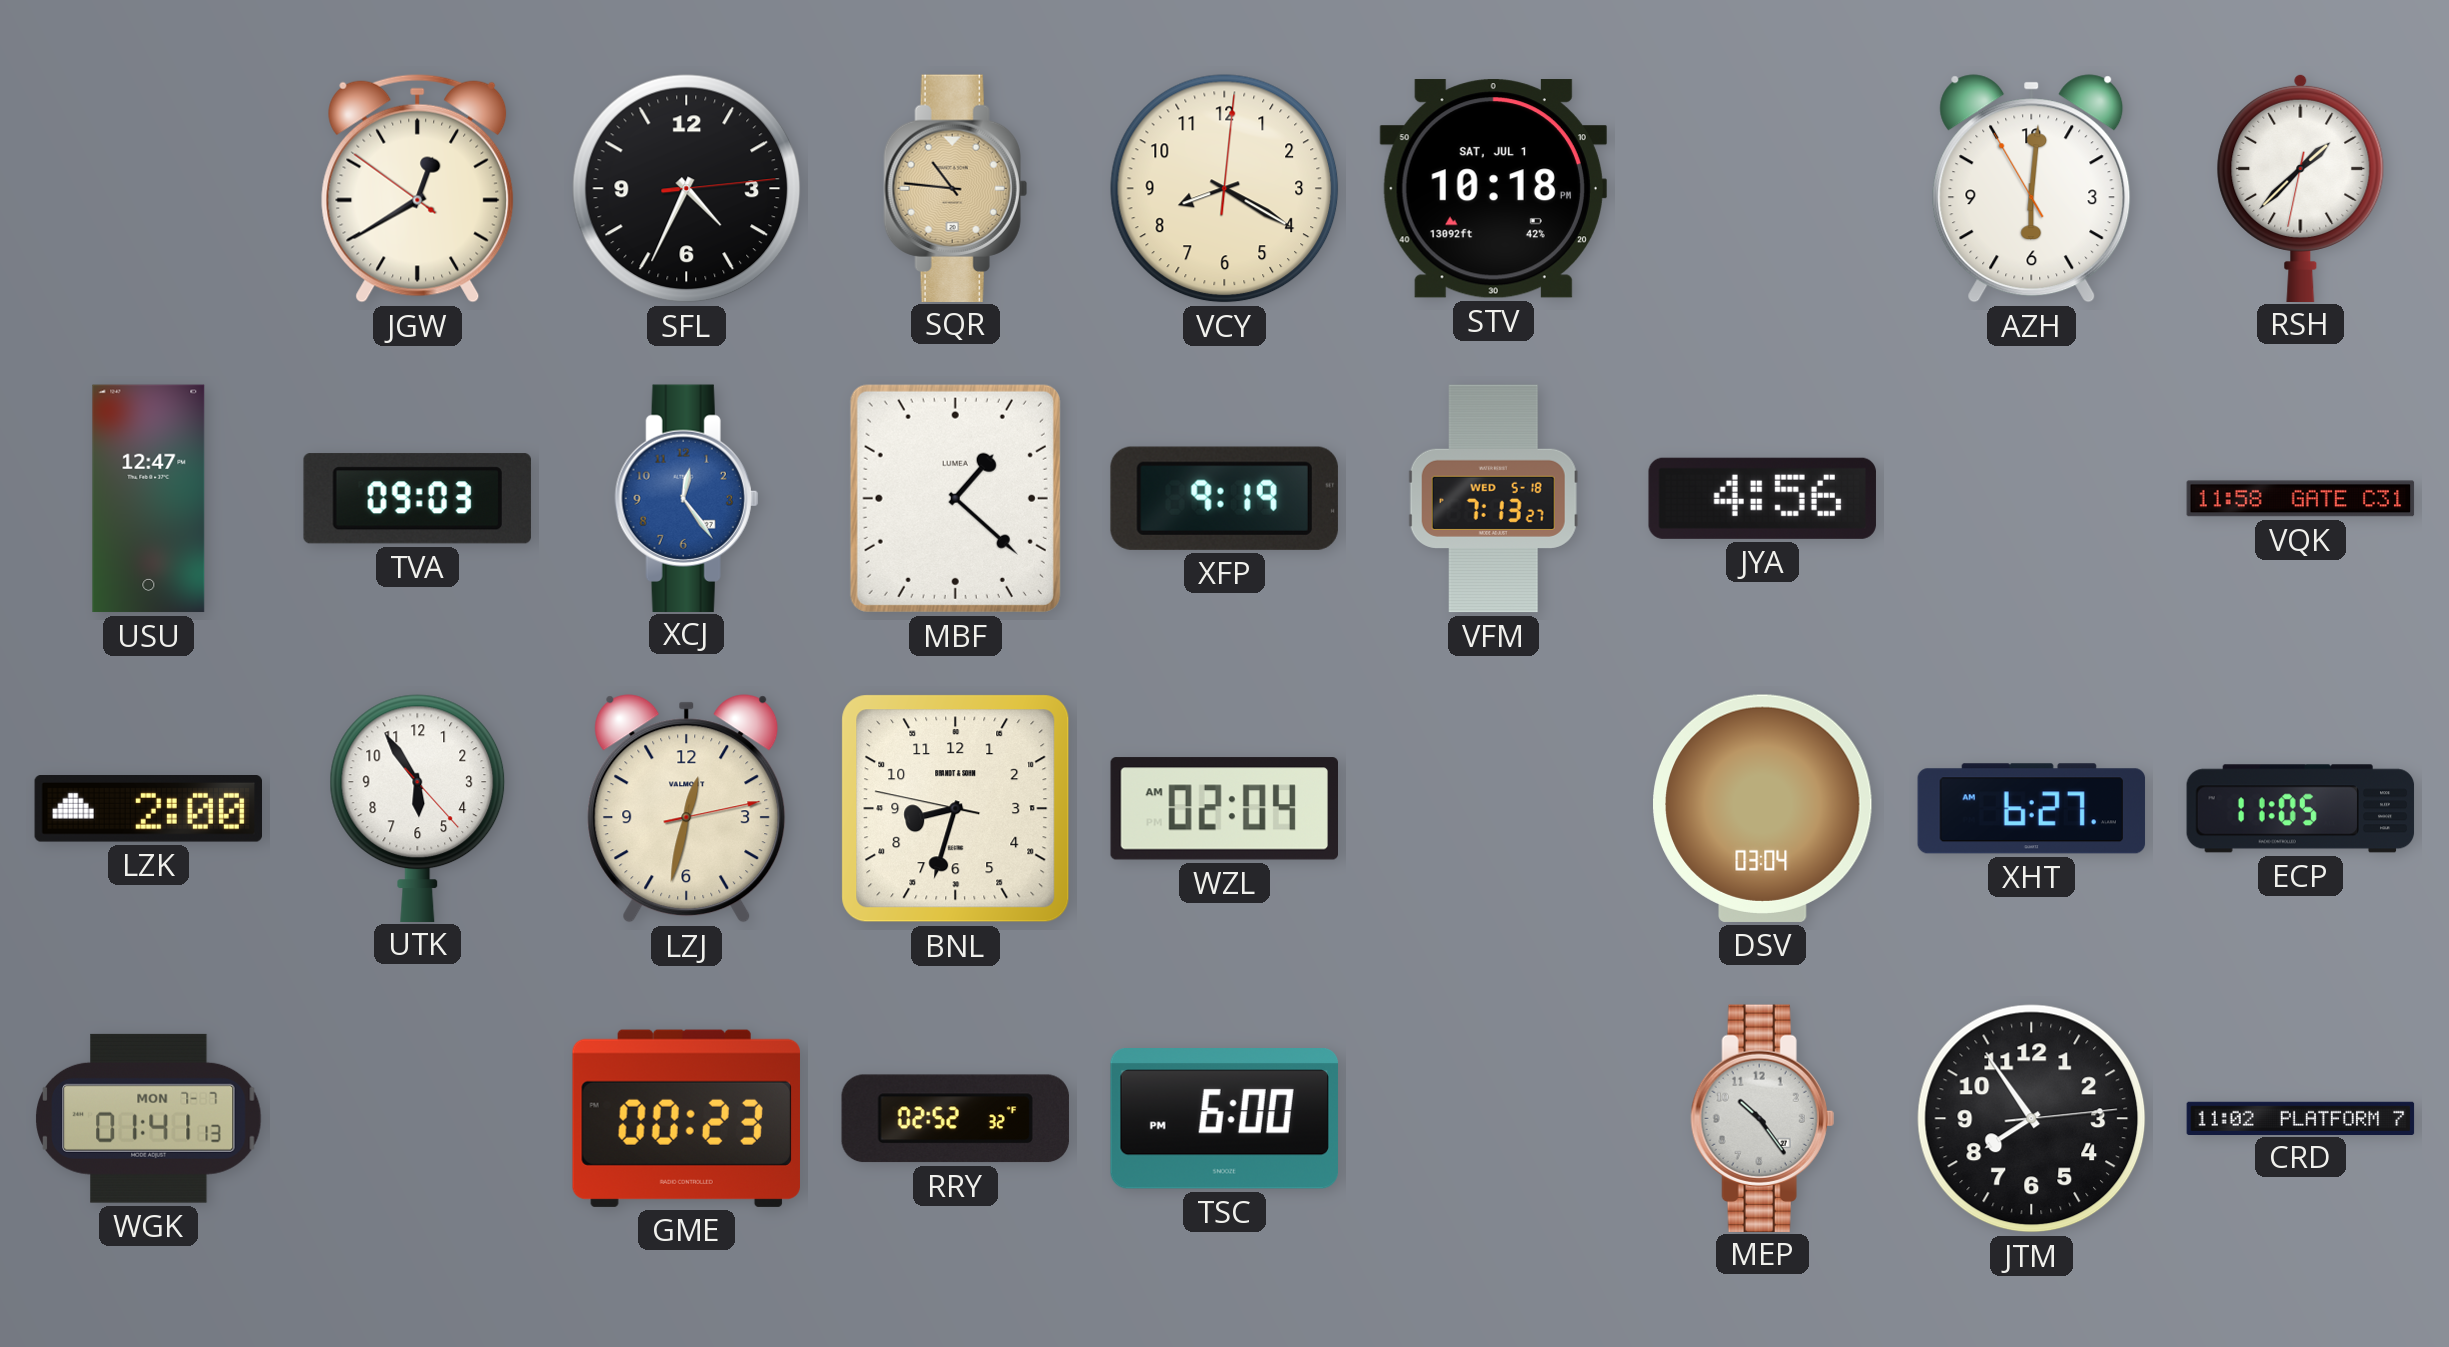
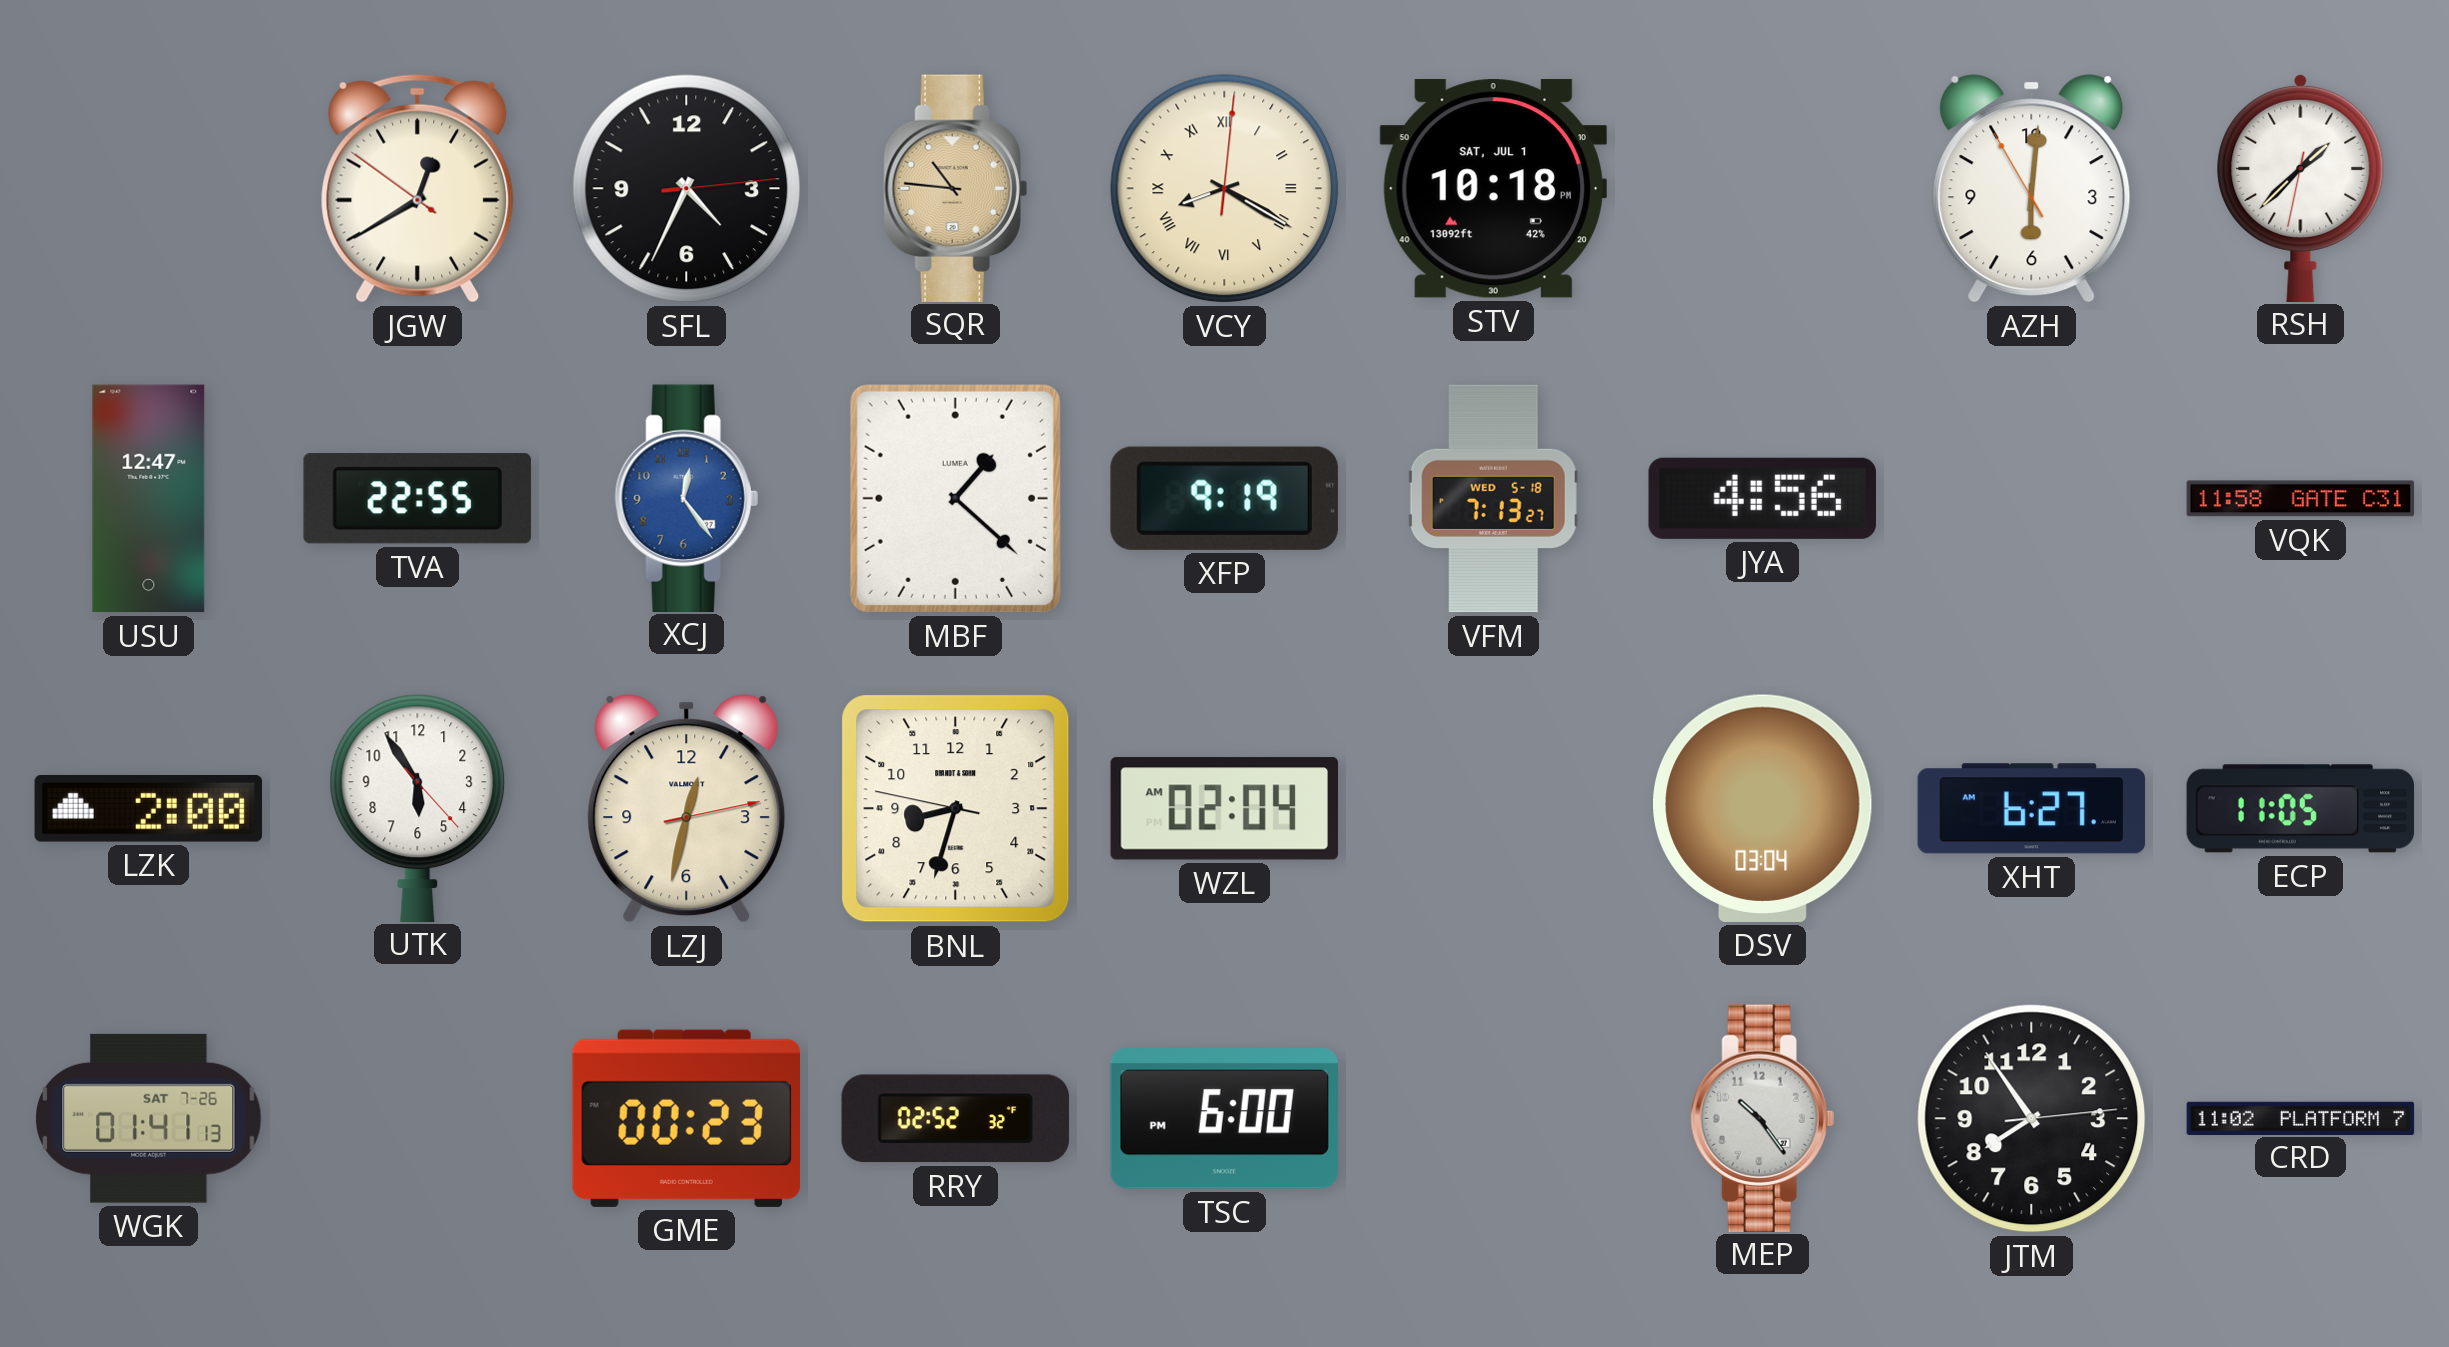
VCY numerals: Arabic -> Roman
TVA: 09:03 -> 22:55
WGK date: MON 7-7 -> SAT 7-26
